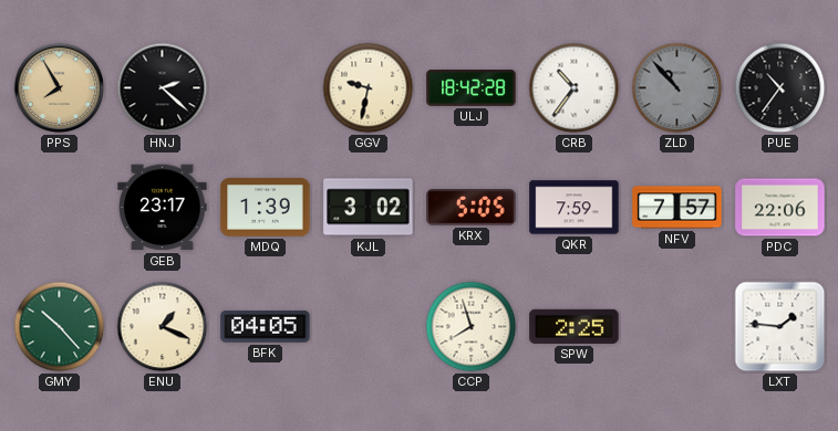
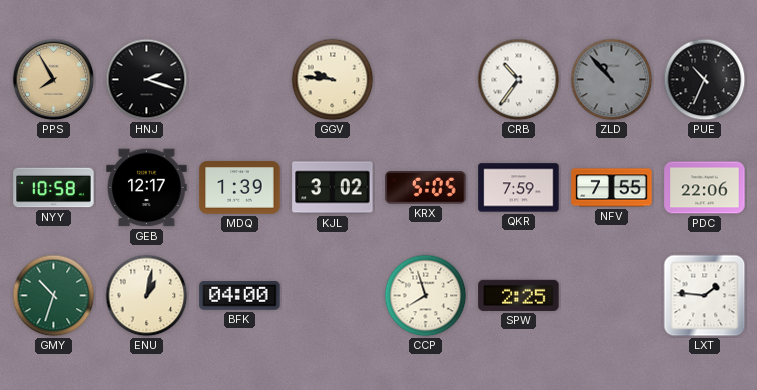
HNJ: 2:22 -> 2:18
GGV: 9:32 -> 9:46
ULJ: 18:42 -> none
PUE: 10:36 -> 10:34
NYY: none -> 10:58
GEB: 23:17 -> 12:17
NFV: 7:57 -> 7:55
GMY: 10:23 -> 10:33
ENU: 1:19 -> 1:02
BFK: 04:05 -> 04:00
